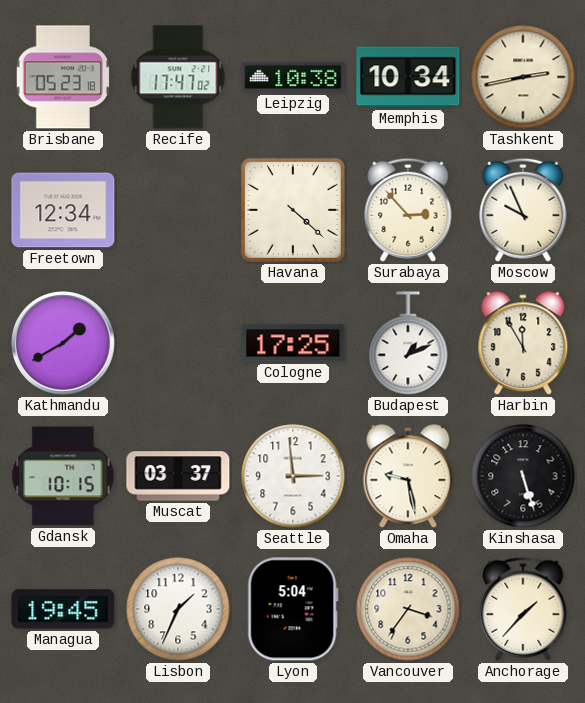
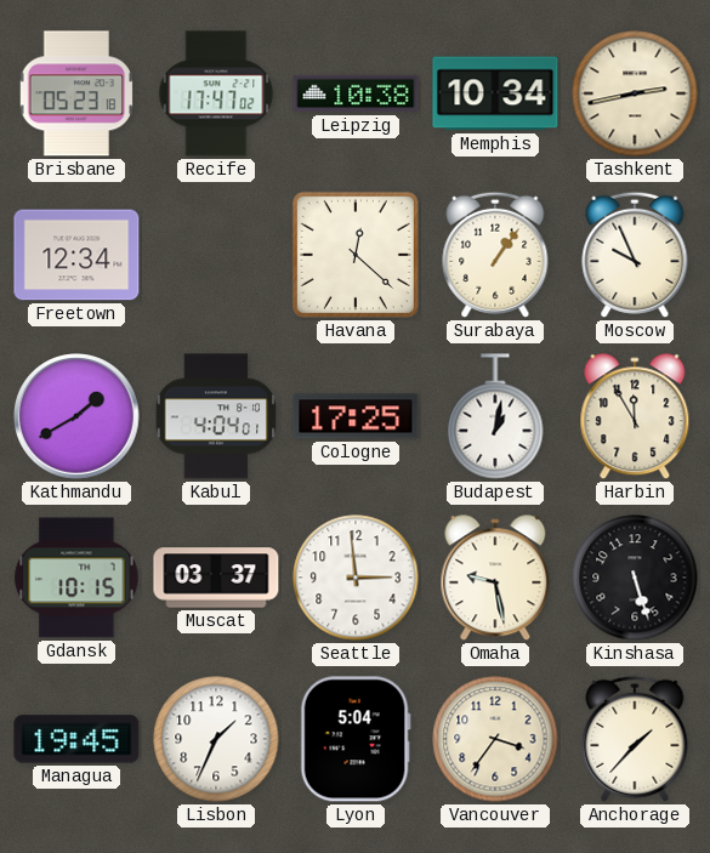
Havana: 4:22 -> 12:22
Surabaya: 2:53 -> 1:06
Kabul: none -> 4:04
Budapest: 1:11 -> 1:02
